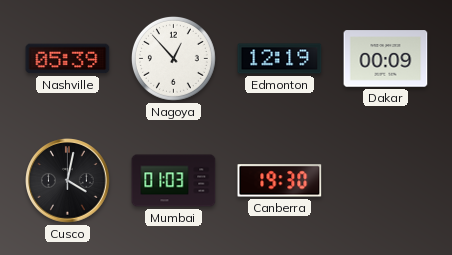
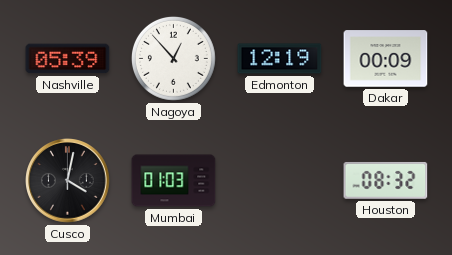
Canberra: 19:30 -> none
Houston: none -> 08:32
